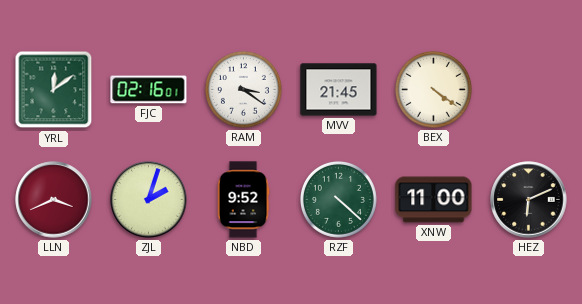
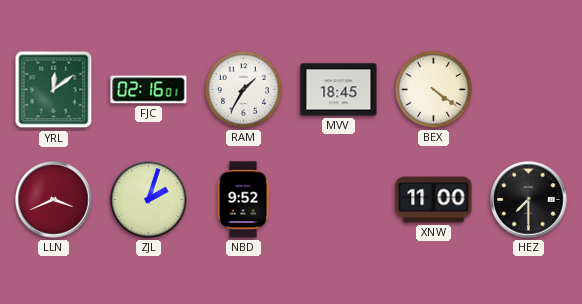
RAM: 3:21 -> 1:35
MVV: 21:45 -> 18:45
RZF: 4:22 -> none
HEZ: 6:11 -> 7:30
